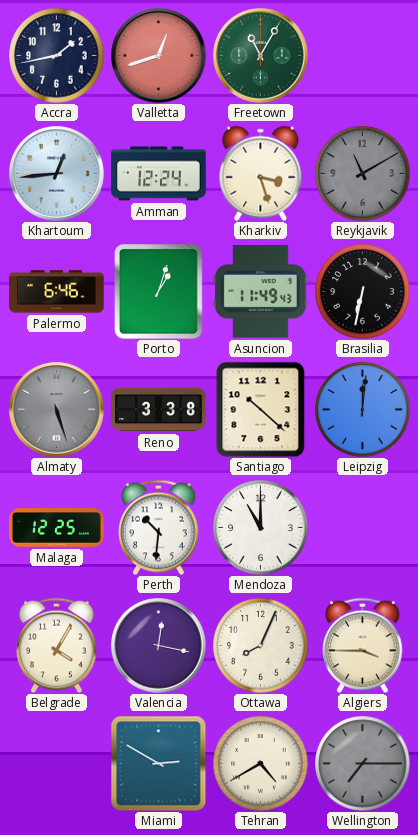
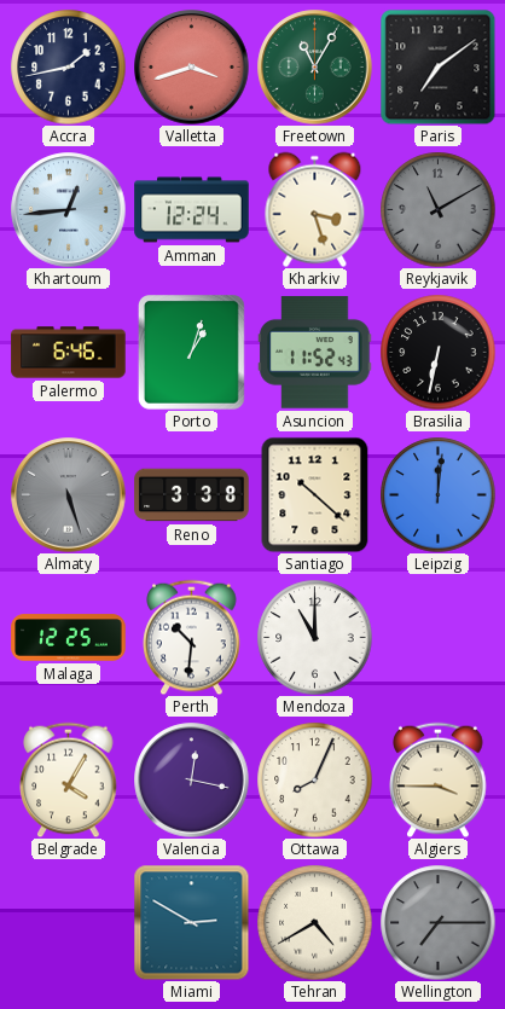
Valletta: 12:42 -> 3:42
Paris: none -> 7:09
Asuncion: 11:49 -> 11:52
